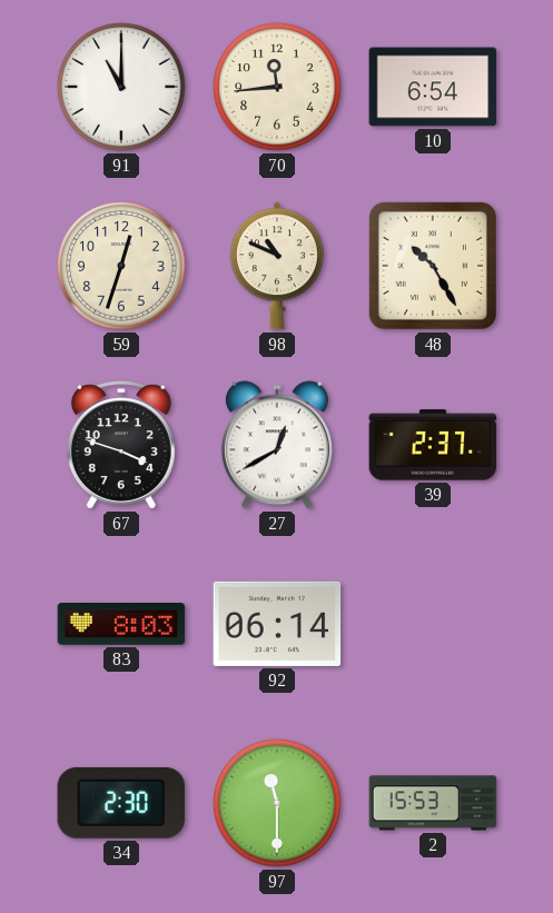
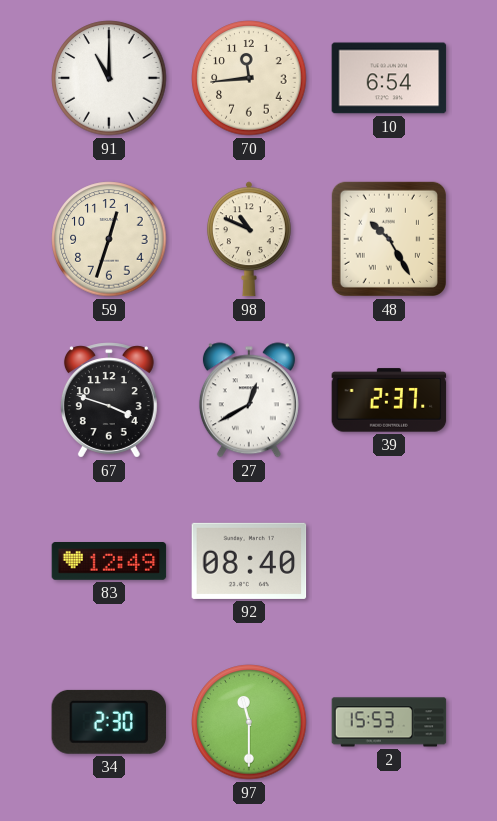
83: 8:03 -> 12:49
92: 06:14 -> 08:40
